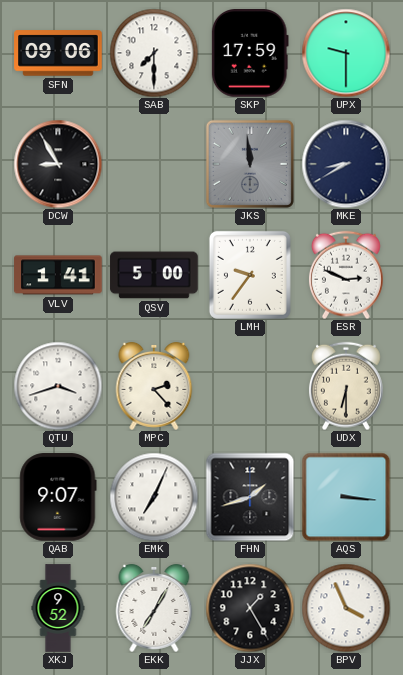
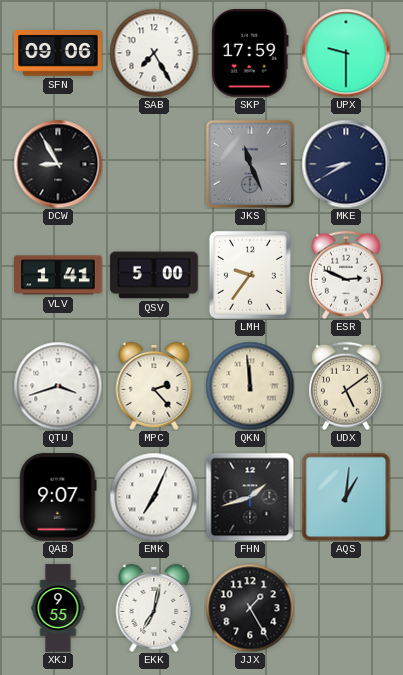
SAB: 7:30 -> 7:25
JKS: 11:59 -> 11:26
QKN: none -> 11:59
UDX: 6:30 -> 5:09
AQS: 3:16 -> 1:01
XKJ: 9:52 -> 9:55
EKK: 7:05 -> 7:02
BPV: 3:56 -> none
